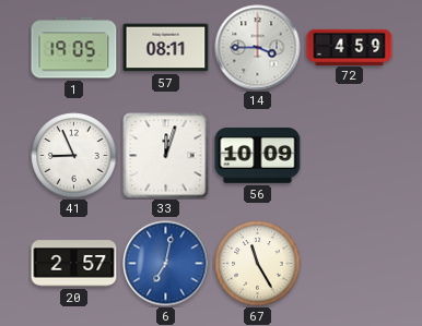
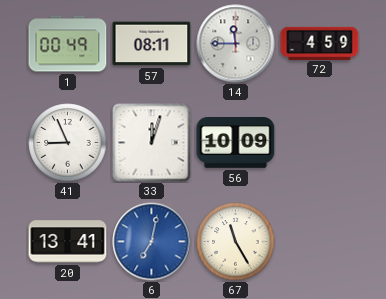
1: 19:05 -> 00:49
14: 3:45 -> 11:45
20: 2:57 -> 13:41
